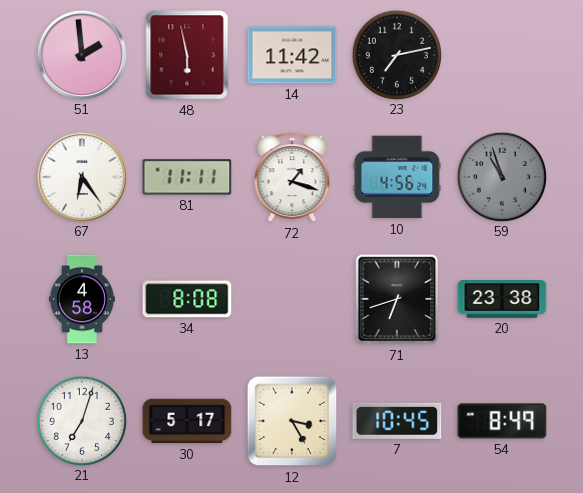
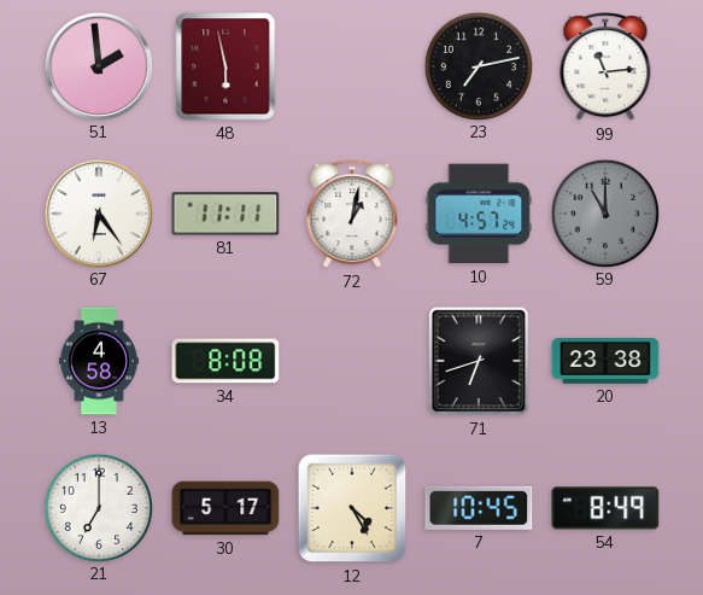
14: 11:42 -> none
99: none -> 11:14
72: 1:18 -> 1:02
10: 4:56 -> 4:57
59: 10:57 -> 11:00
21: 7:03 -> 7:00
12: 3:25 -> 4:25
